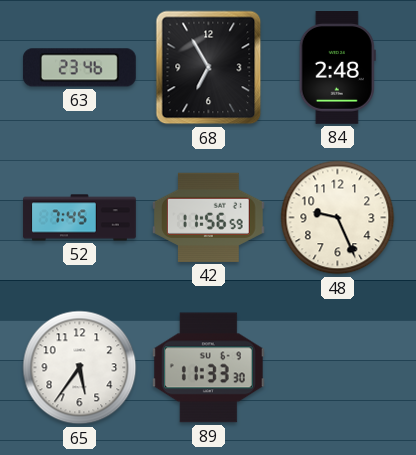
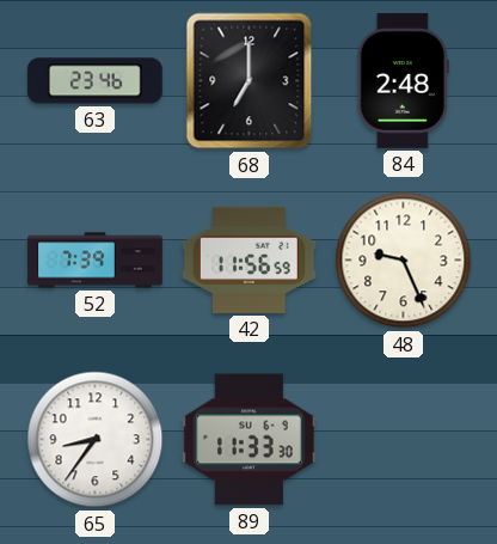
68: 6:55 -> 7:00
52: 7:45 -> 7:39
65: 5:36 -> 8:36
